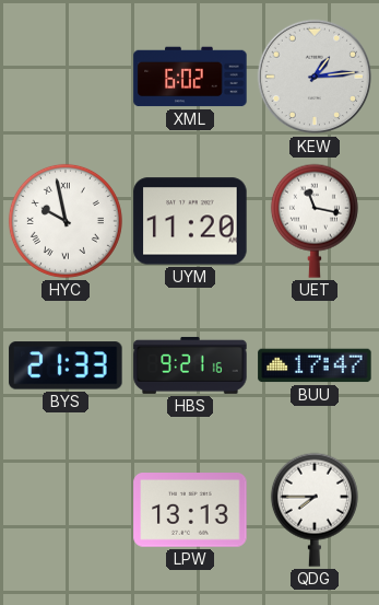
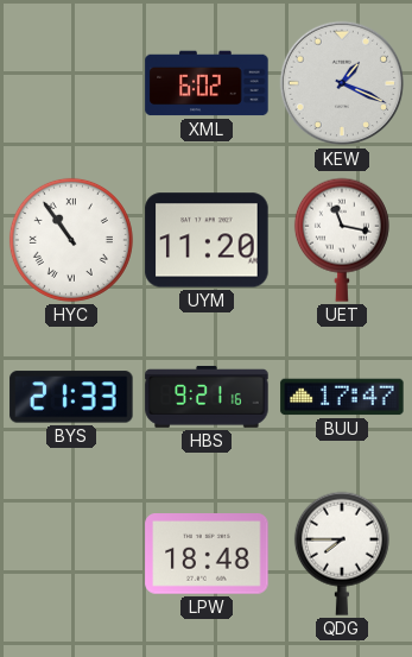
KEW: 1:14 -> 1:19
HYC: 9:58 -> 10:54
LPW: 13:13 -> 18:48
